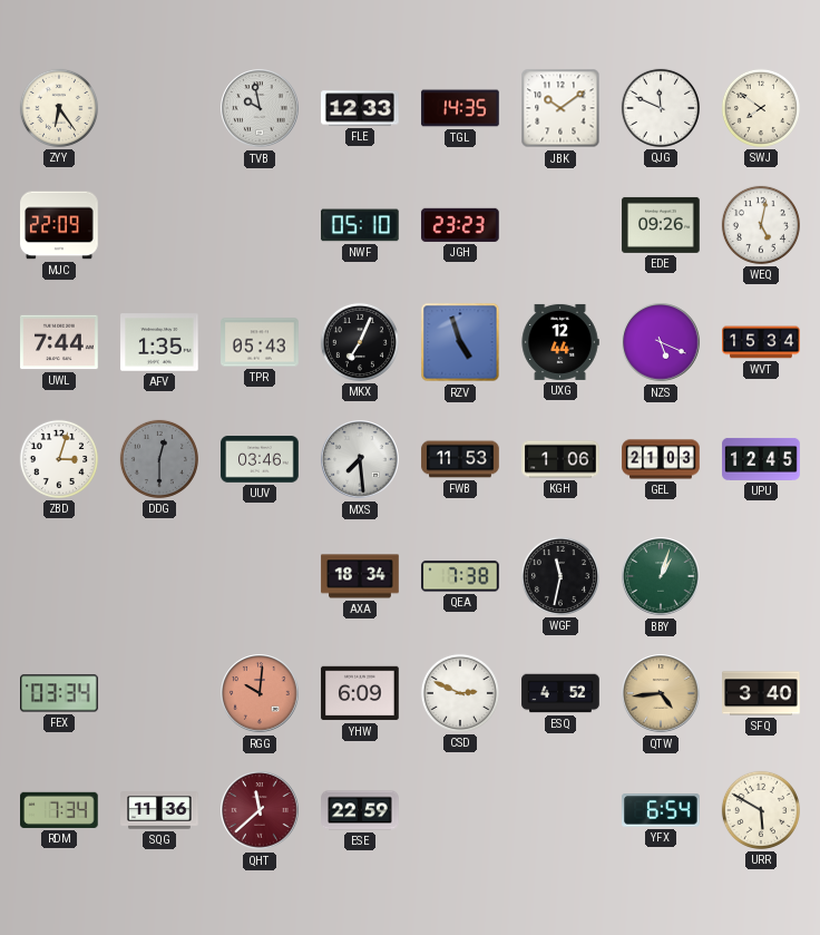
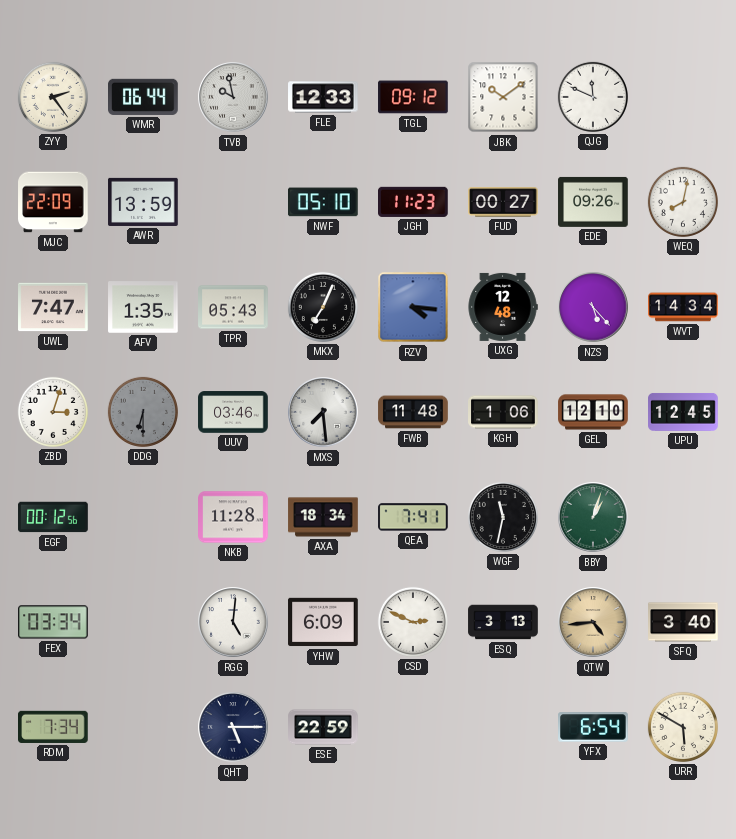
ZYY: 6:24 -> 2:24
WMR: none -> 06:44
TGL: 14:35 -> 09:12
SWJ: 7:51 -> none
AWR: none -> 13:59
JGH: 23:23 -> 11:23
FUD: none -> 00:27
WEQ: 5:02 -> 8:02
UWL: 7:44 -> 7:47
RZV: 4:57 -> 4:16
UXG: 12:44 -> 12:48
NZS: 5:19 -> 5:23
WVT: 15:34 -> 14:34
DDG: 12:30 -> 6:30
FWB: 11:53 -> 11:48
GEL: 21:03 -> 12:10
EGF: none -> 00:12
NKB: none -> 11:28
QEA: 7:38 -> 7:41
RGG: 10:01 -> 5:01
RGG dial: salmon -> white
ESQ: 4:52 -> 3:13
SQG: 11:36 -> none
QHT: 11:38 -> 5:15
QHT dial: burgundy -> navy
